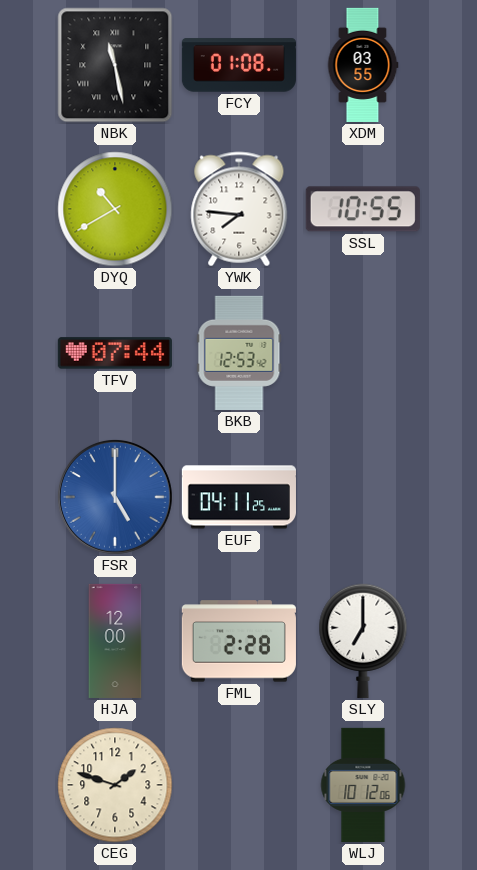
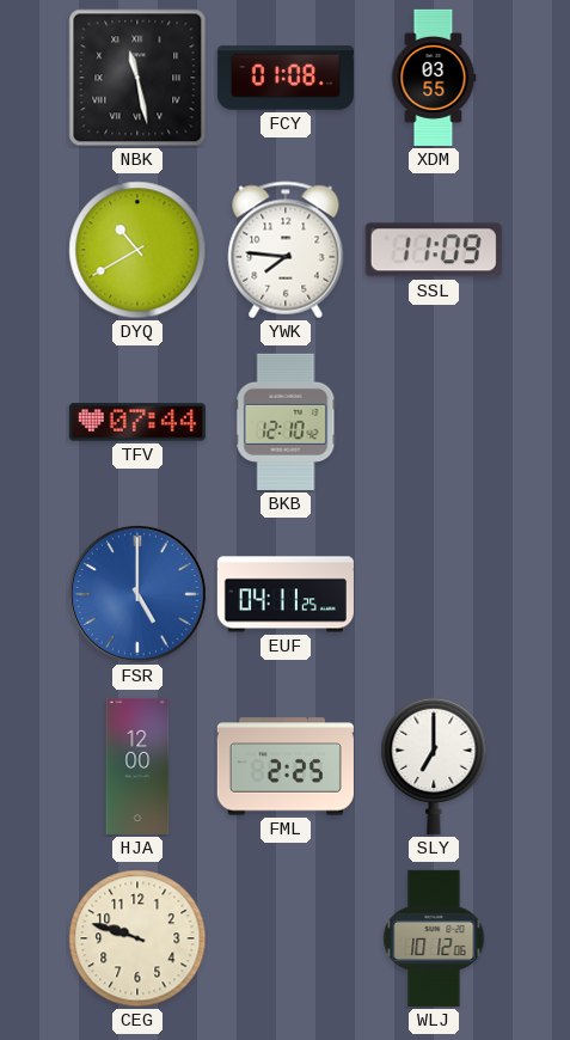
SSL: 10:55 -> 11:09
BKB: 12:53 -> 12:10
FML: 2:28 -> 2:25
CEG: 1:48 -> 9:48
